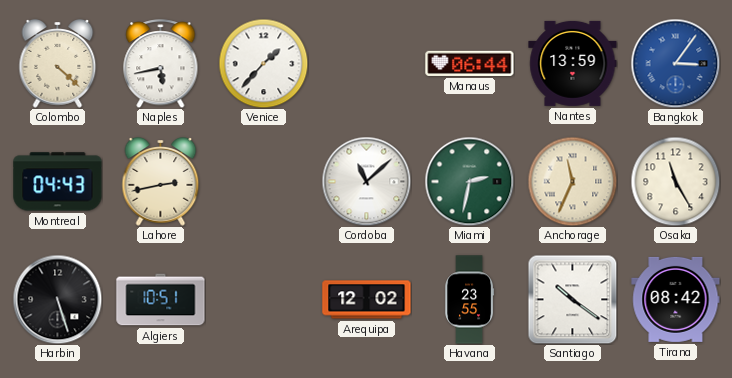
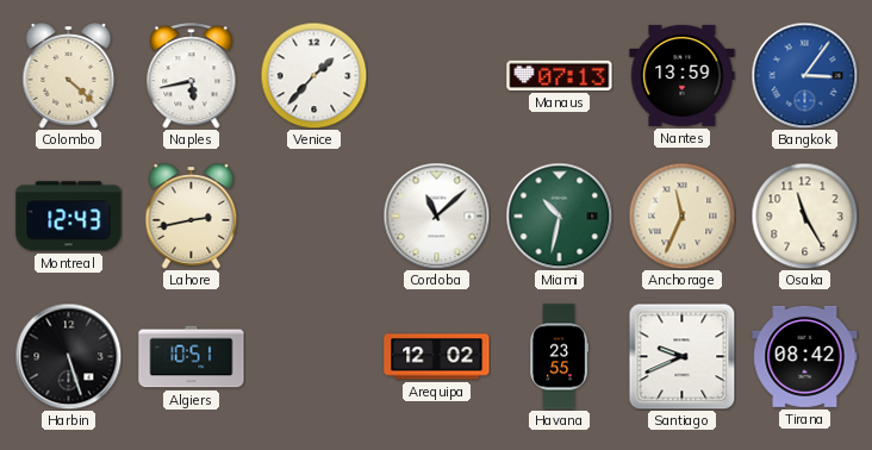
Manaus: 06:44 -> 07:13
Montreal: 04:43 -> 12:43
Miami: 2:32 -> 10:32
Santiago: 10:21 -> 9:41
